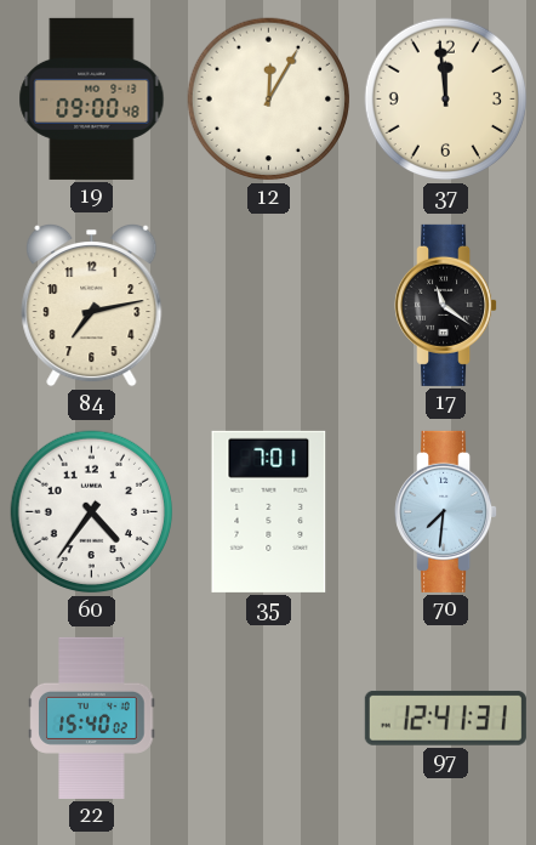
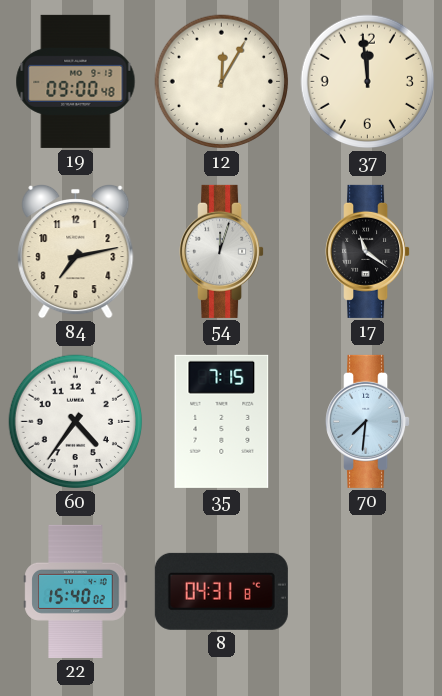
54: none -> 12:03
35: 7:01 -> 7:15
8: none -> 04:31
97: 12:41 -> none
